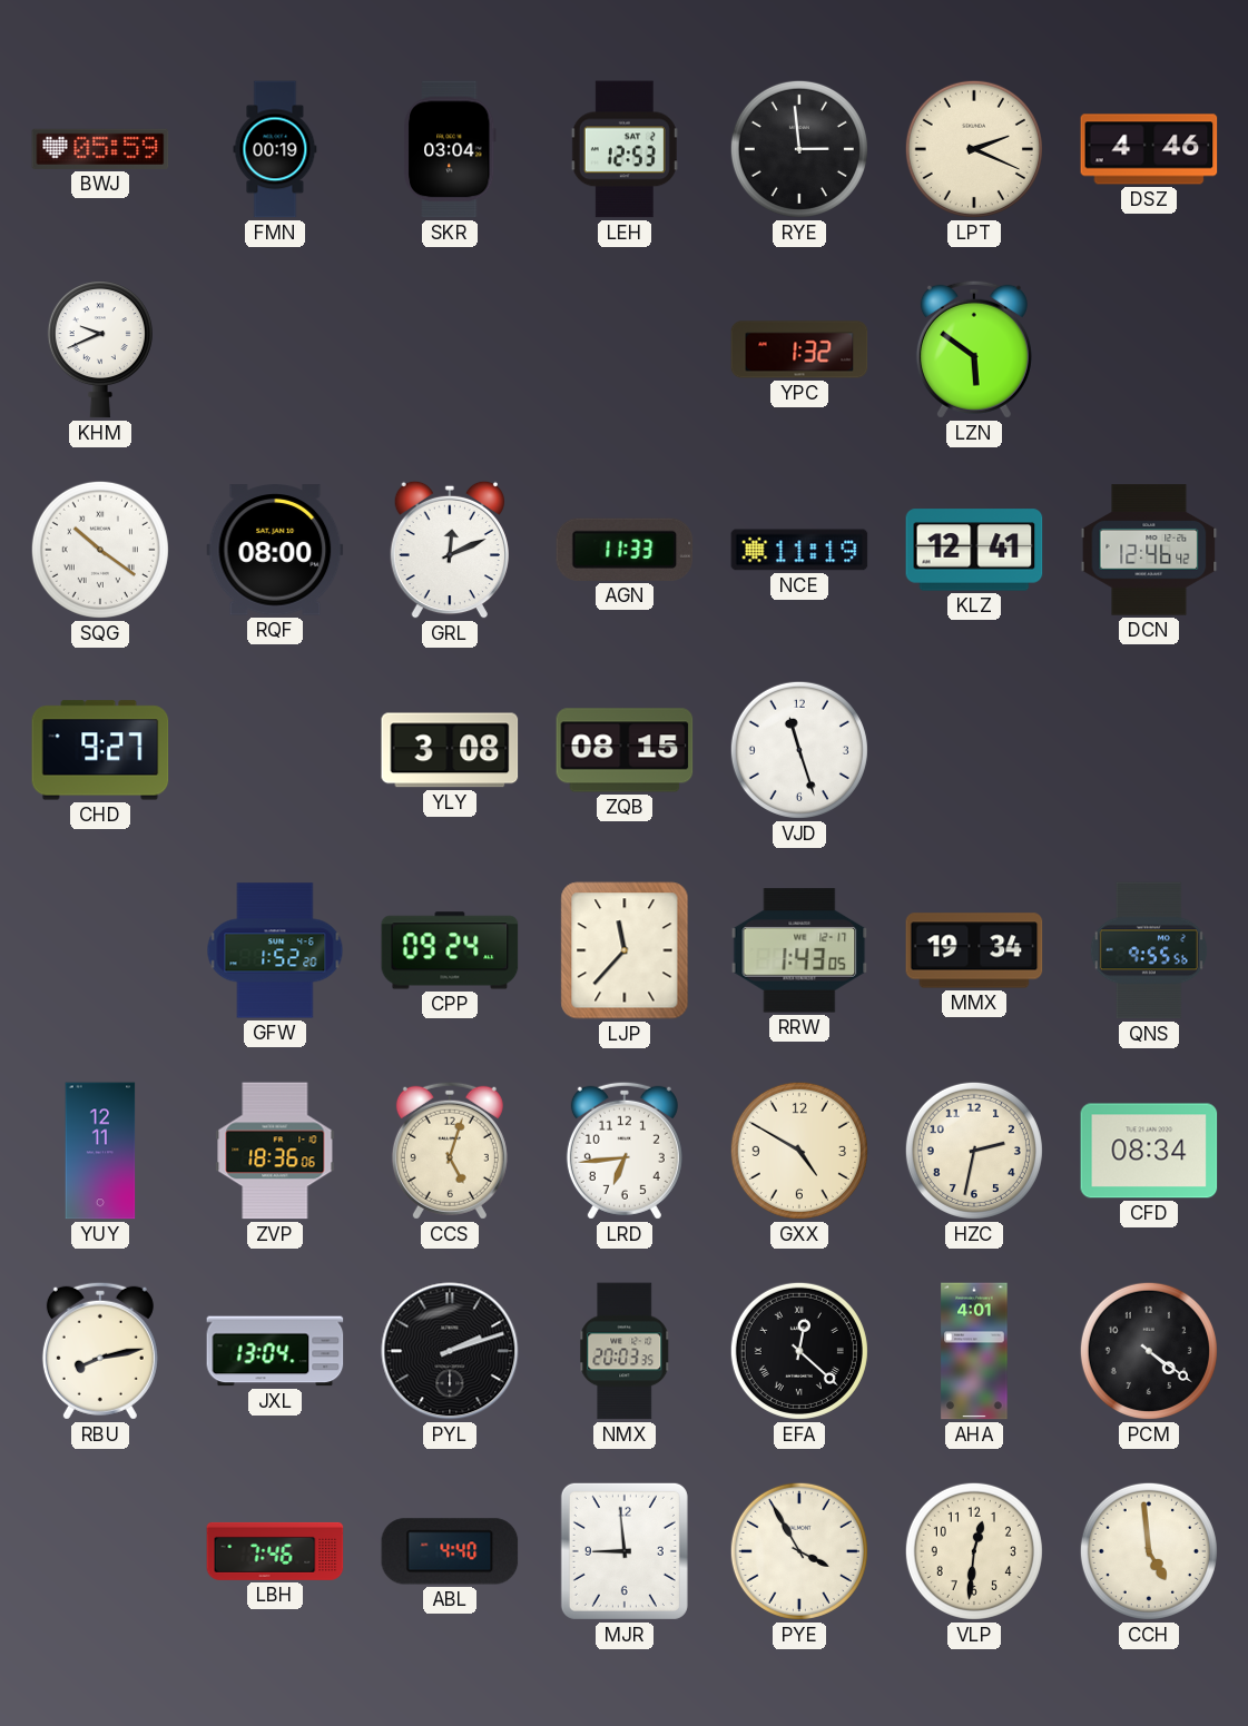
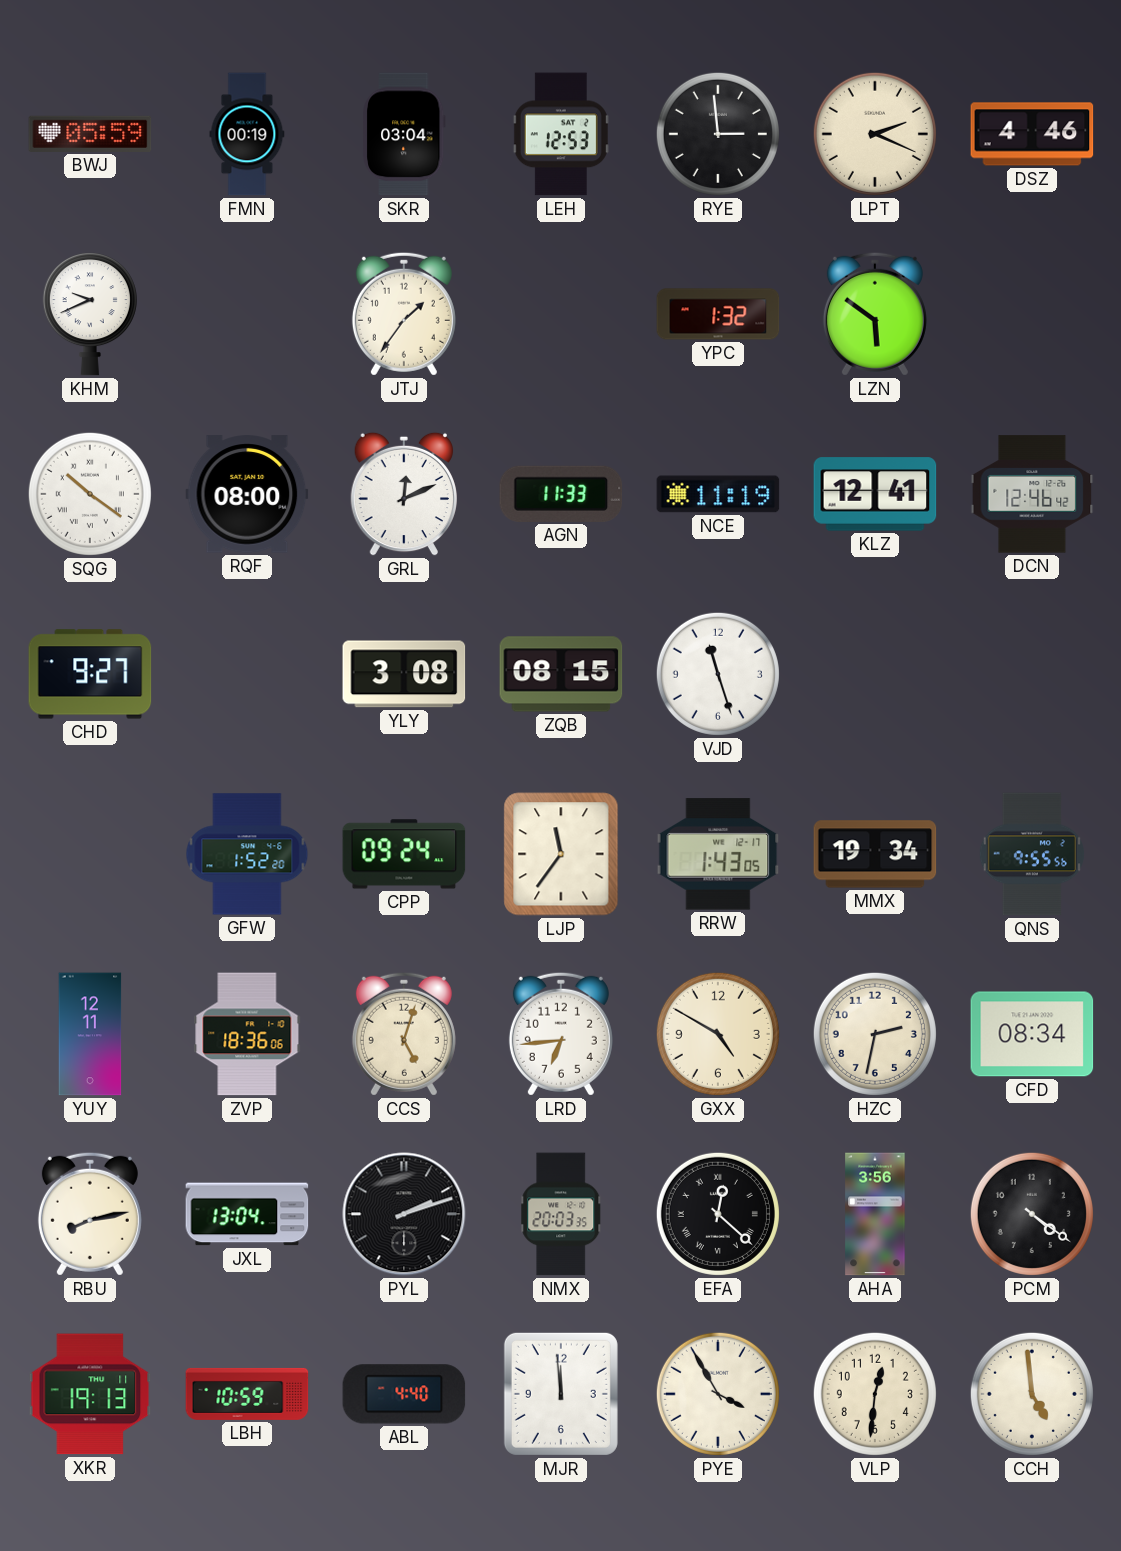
JTJ: none -> 1:36
LJP: 11:37 -> 11:36
AHA: 4:01 -> 3:56
XKR: none -> 19:13
LBH: 7:46 -> 10:59
MJR: 8:59 -> 11:59
